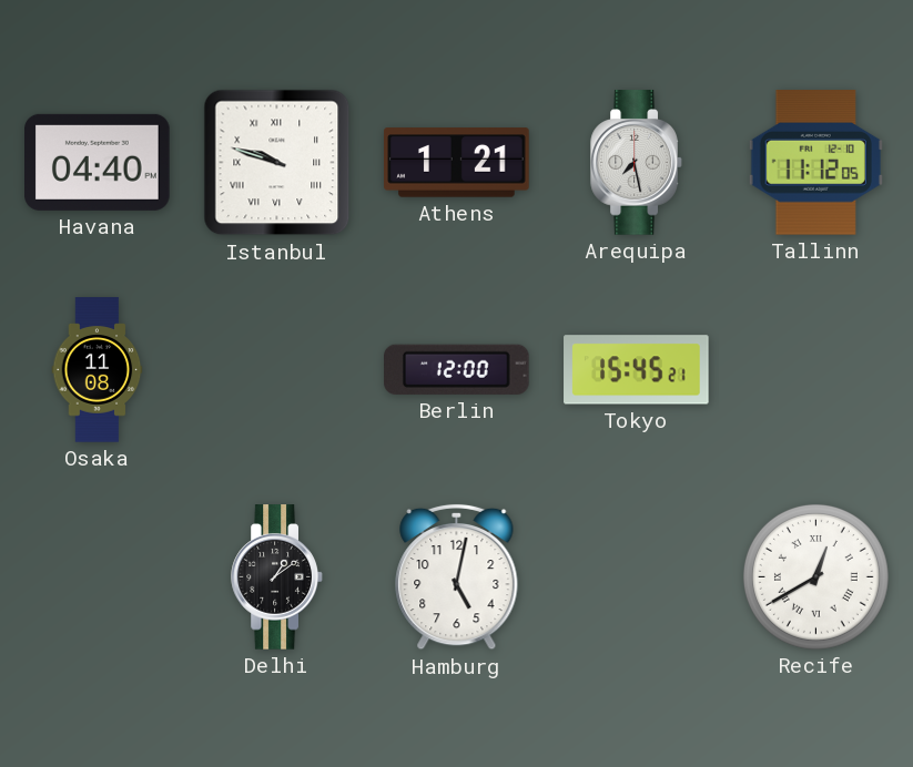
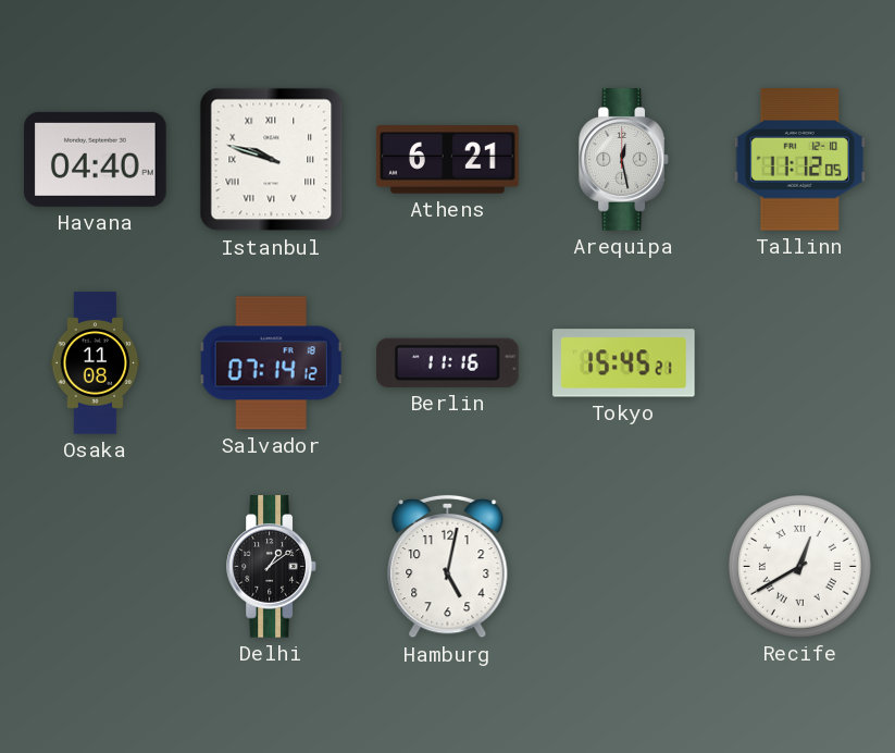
Athens: 1:21 -> 6:21
Arequipa: 7:28 -> 12:28
Salvador: none -> 07:14
Berlin: 12:00 -> 11:16
